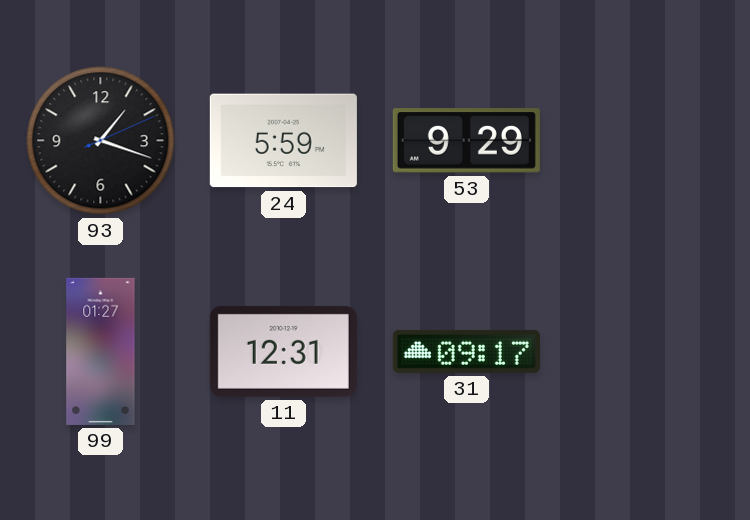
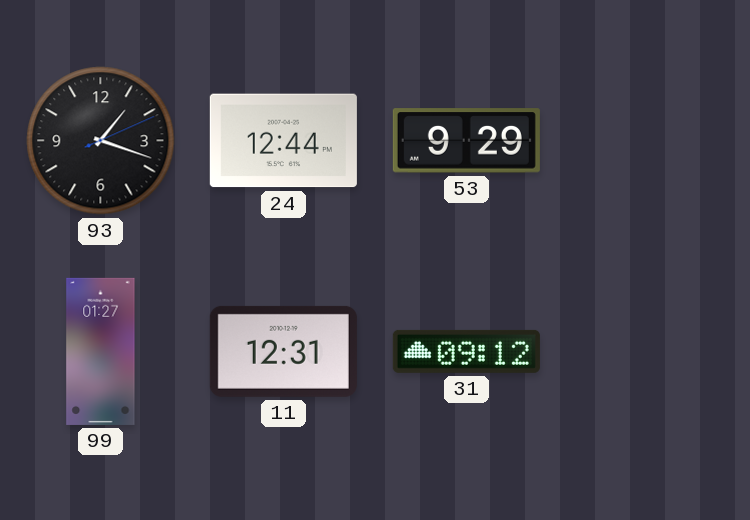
24: 5:59 -> 12:44
31: 09:17 -> 09:12
